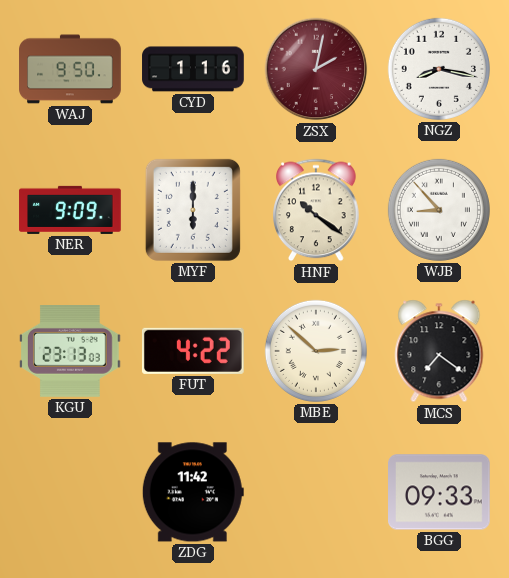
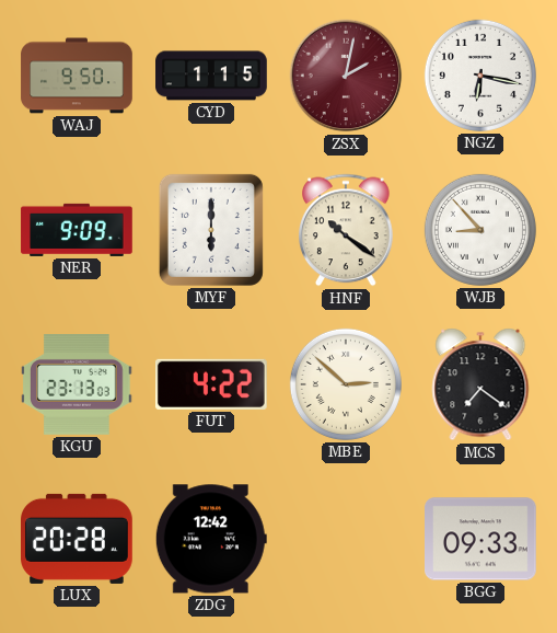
CYD: 1:16 -> 1:15
NGZ: 8:17 -> 6:17
LUX: none -> 20:28
ZDG: 11:42 -> 12:42
